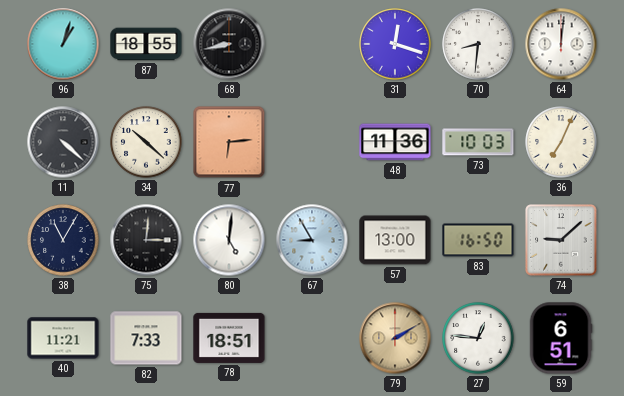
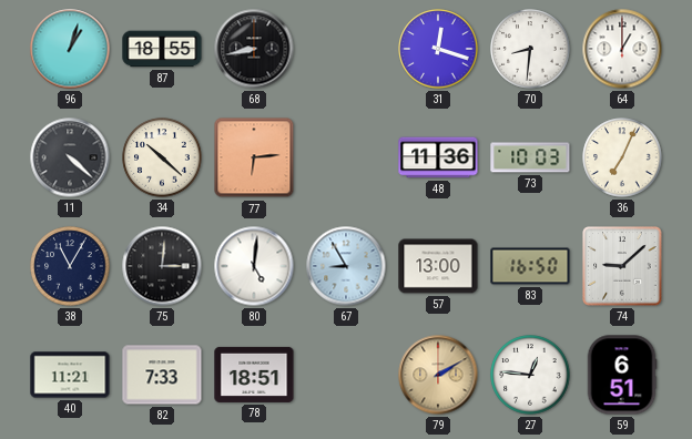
64: 12:01 -> 1:00
